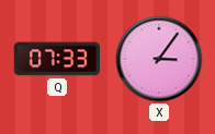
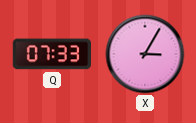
X: 3:06 -> 3:05
